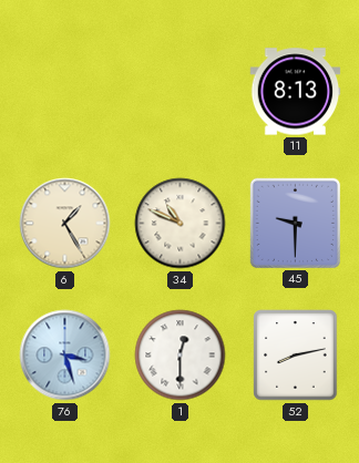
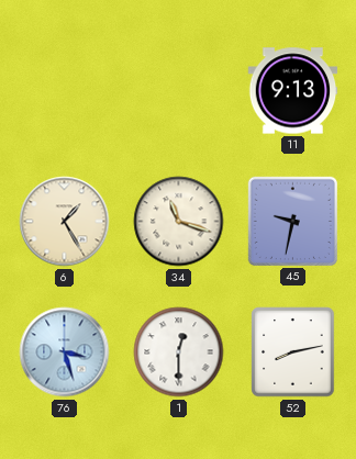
11: 8:13 -> 9:13
34: 10:49 -> 11:18
45: 9:30 -> 9:32
